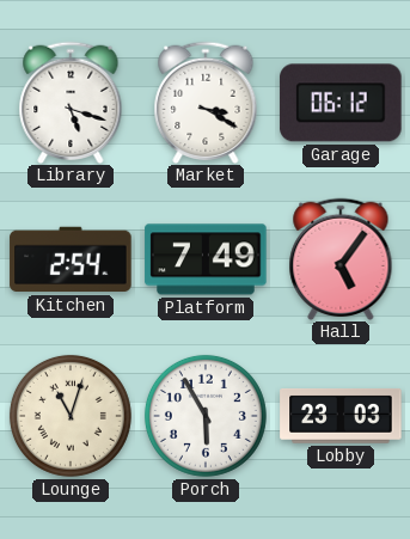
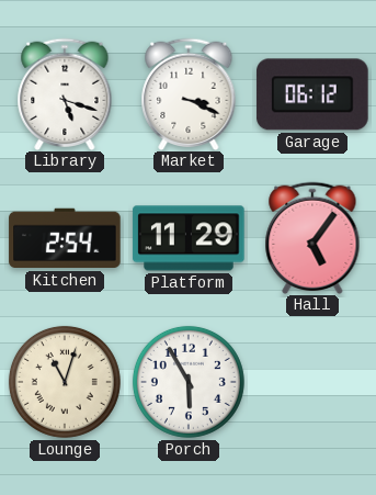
Market: 3:20 -> 3:19
Platform: 7:49 -> 11:29
Lobby: 23:03 -> none
